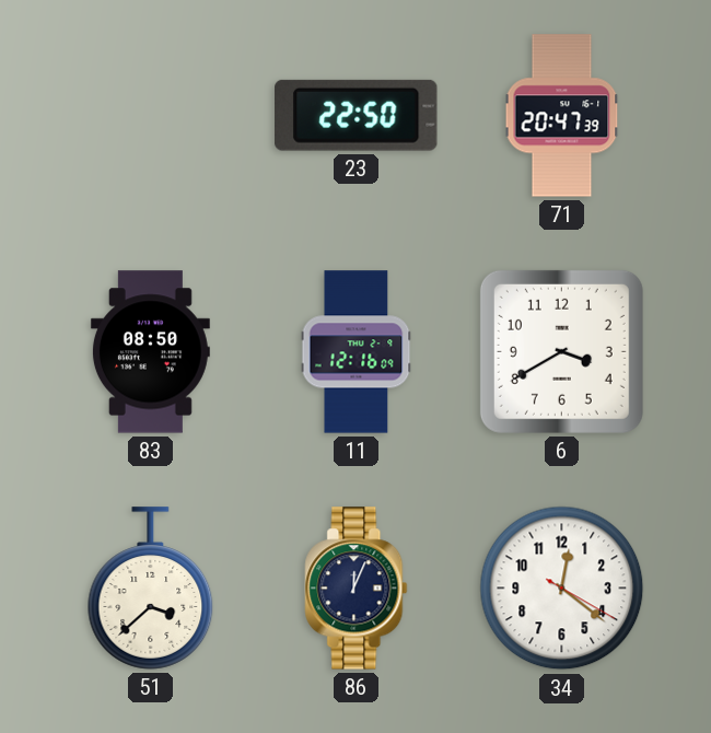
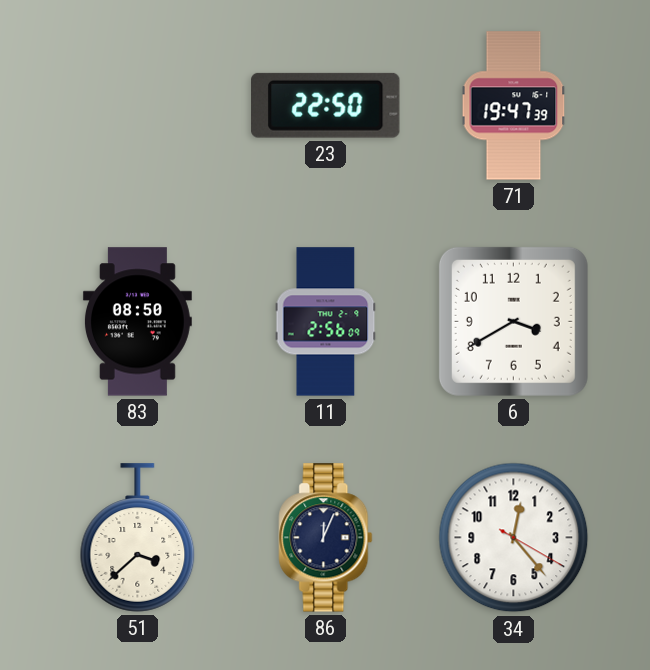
71: 20:47 -> 19:47
11: 12:16 -> 2:56
34: 12:21 -> 12:23
